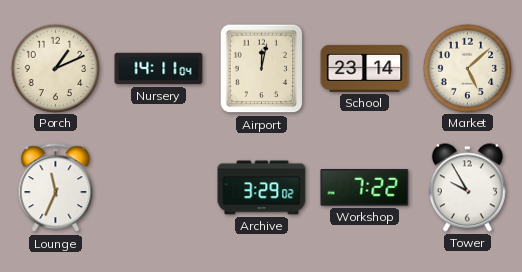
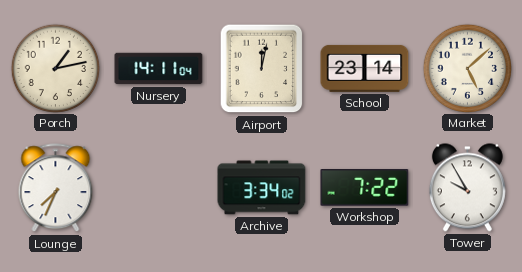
Porch: 1:11 -> 1:13
Lounge: 11:34 -> 7:34
Archive: 3:29 -> 3:34
